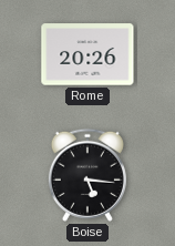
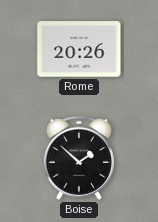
Boise: 5:16 -> 1:52
